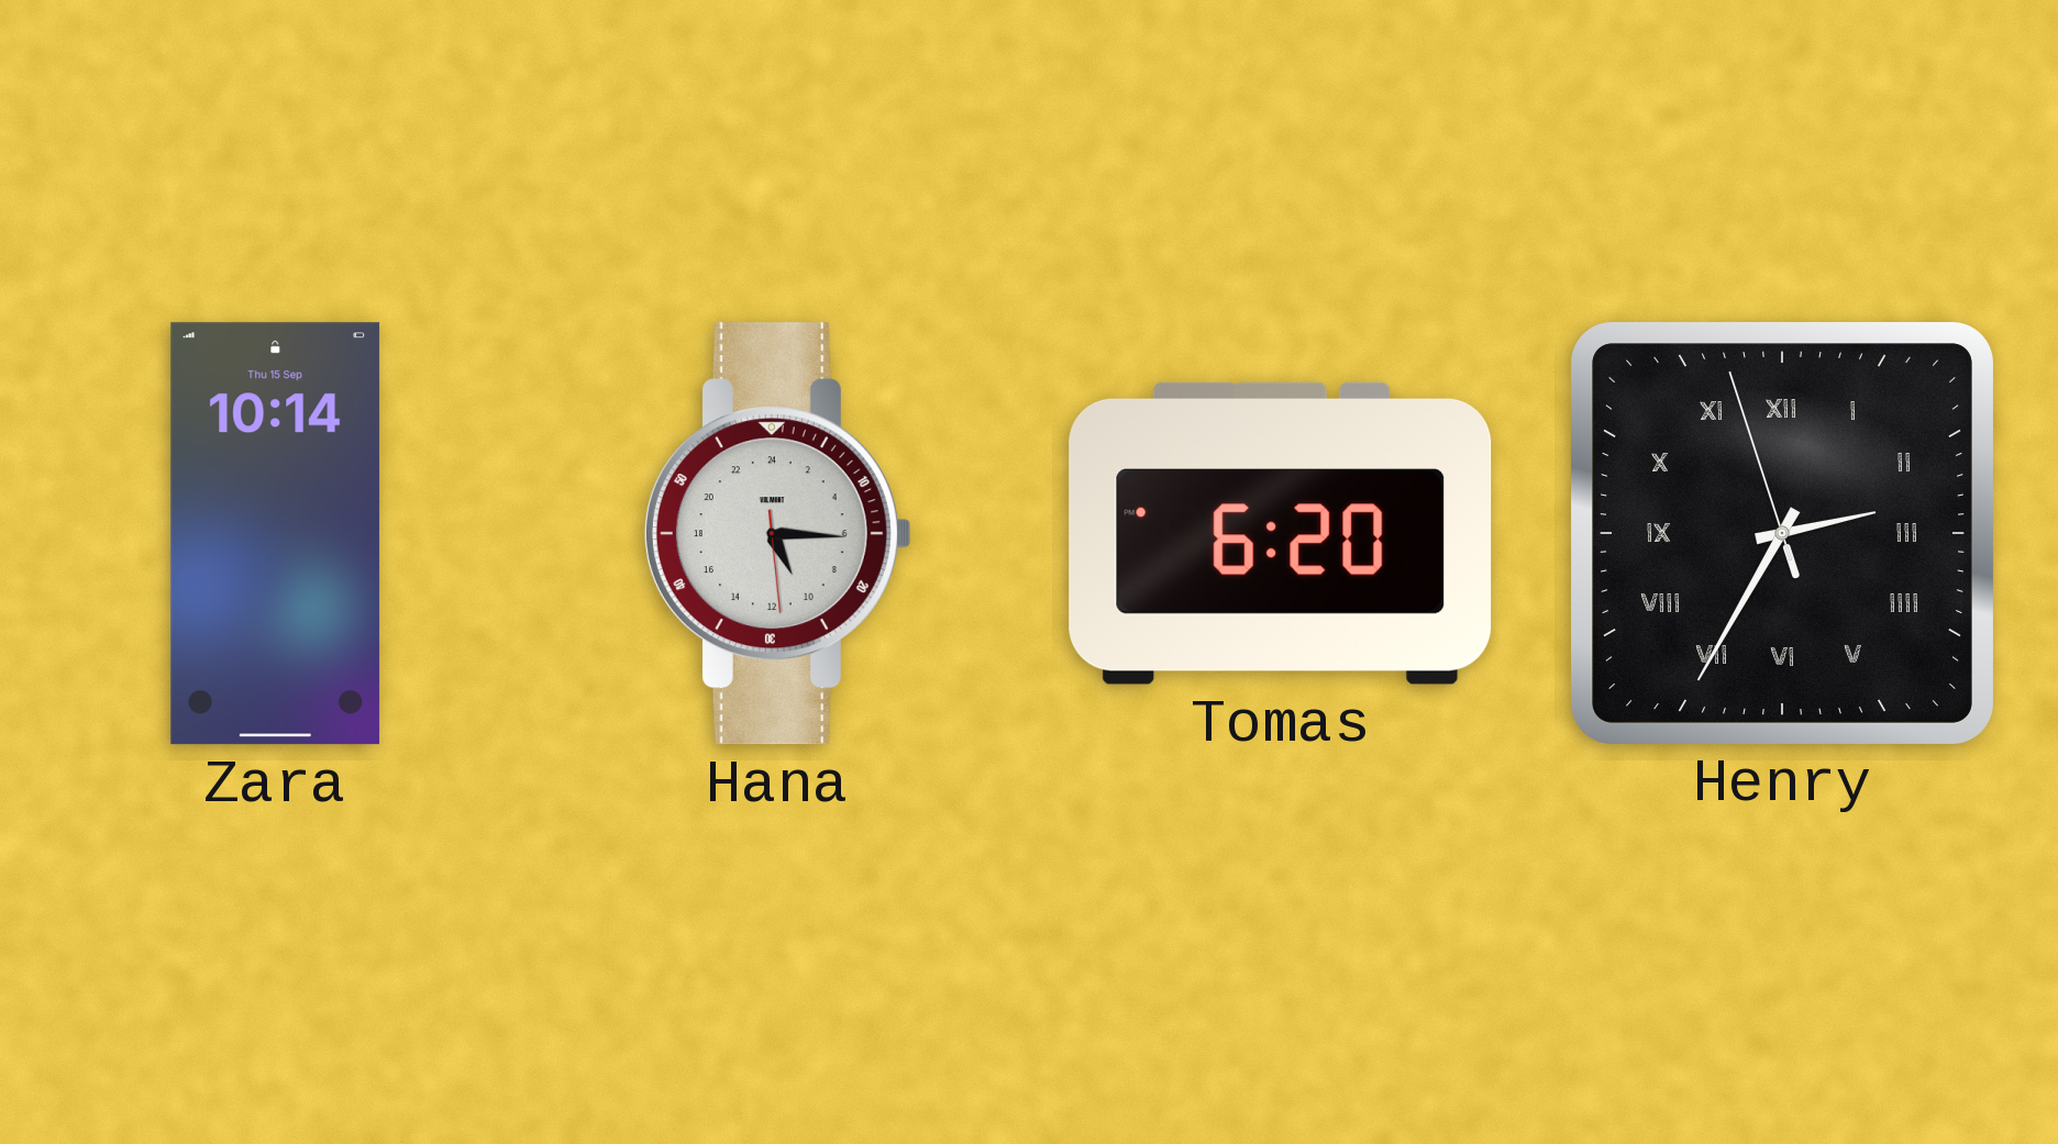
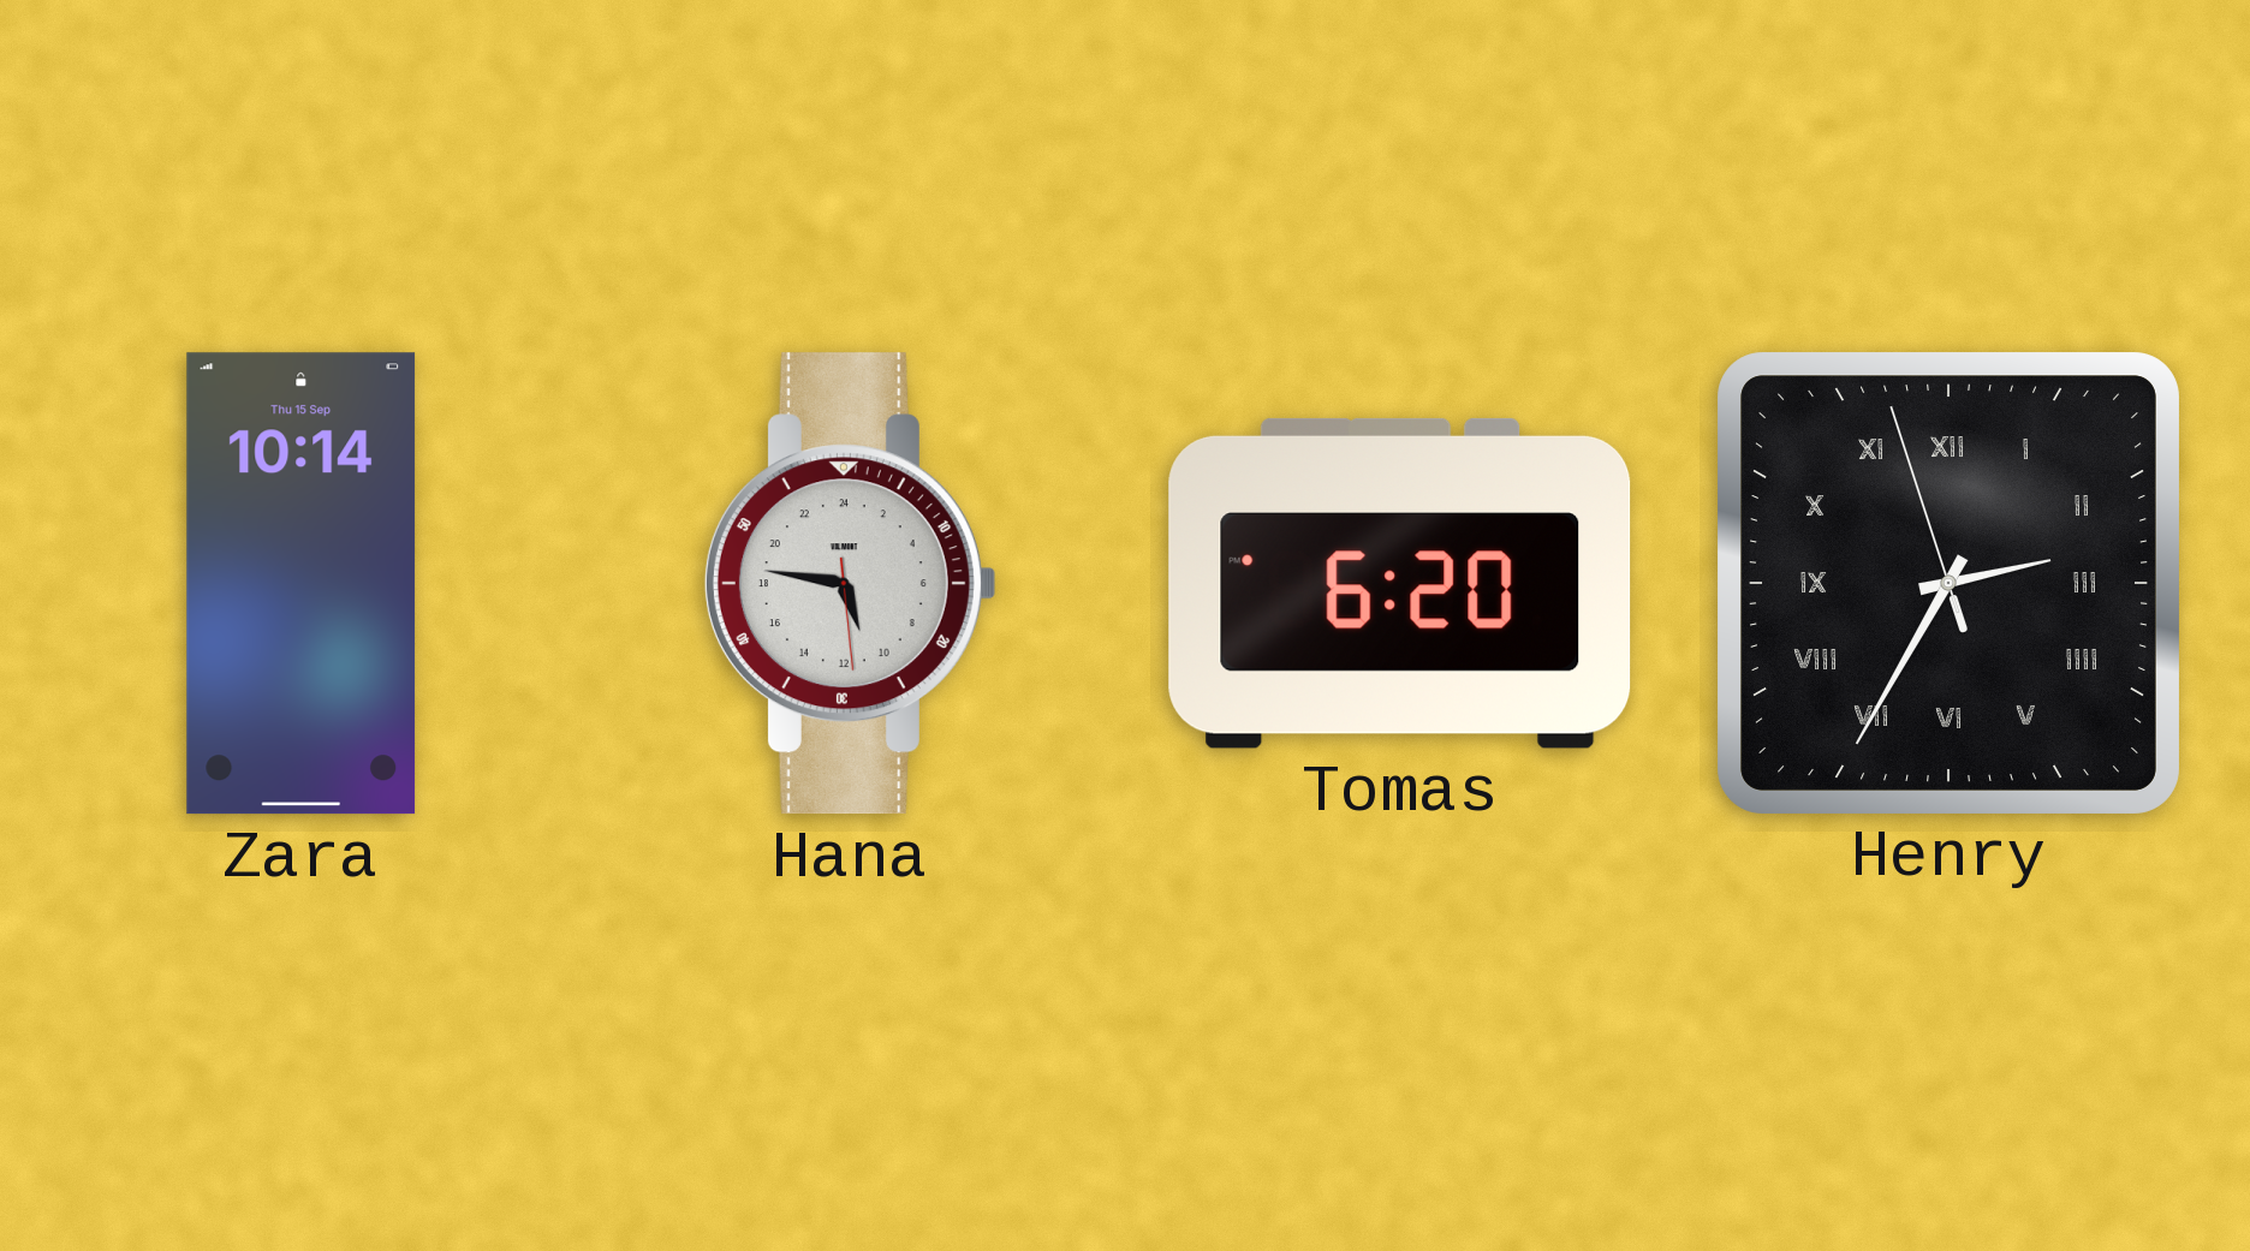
Hana: 10:15 -> 10:46
